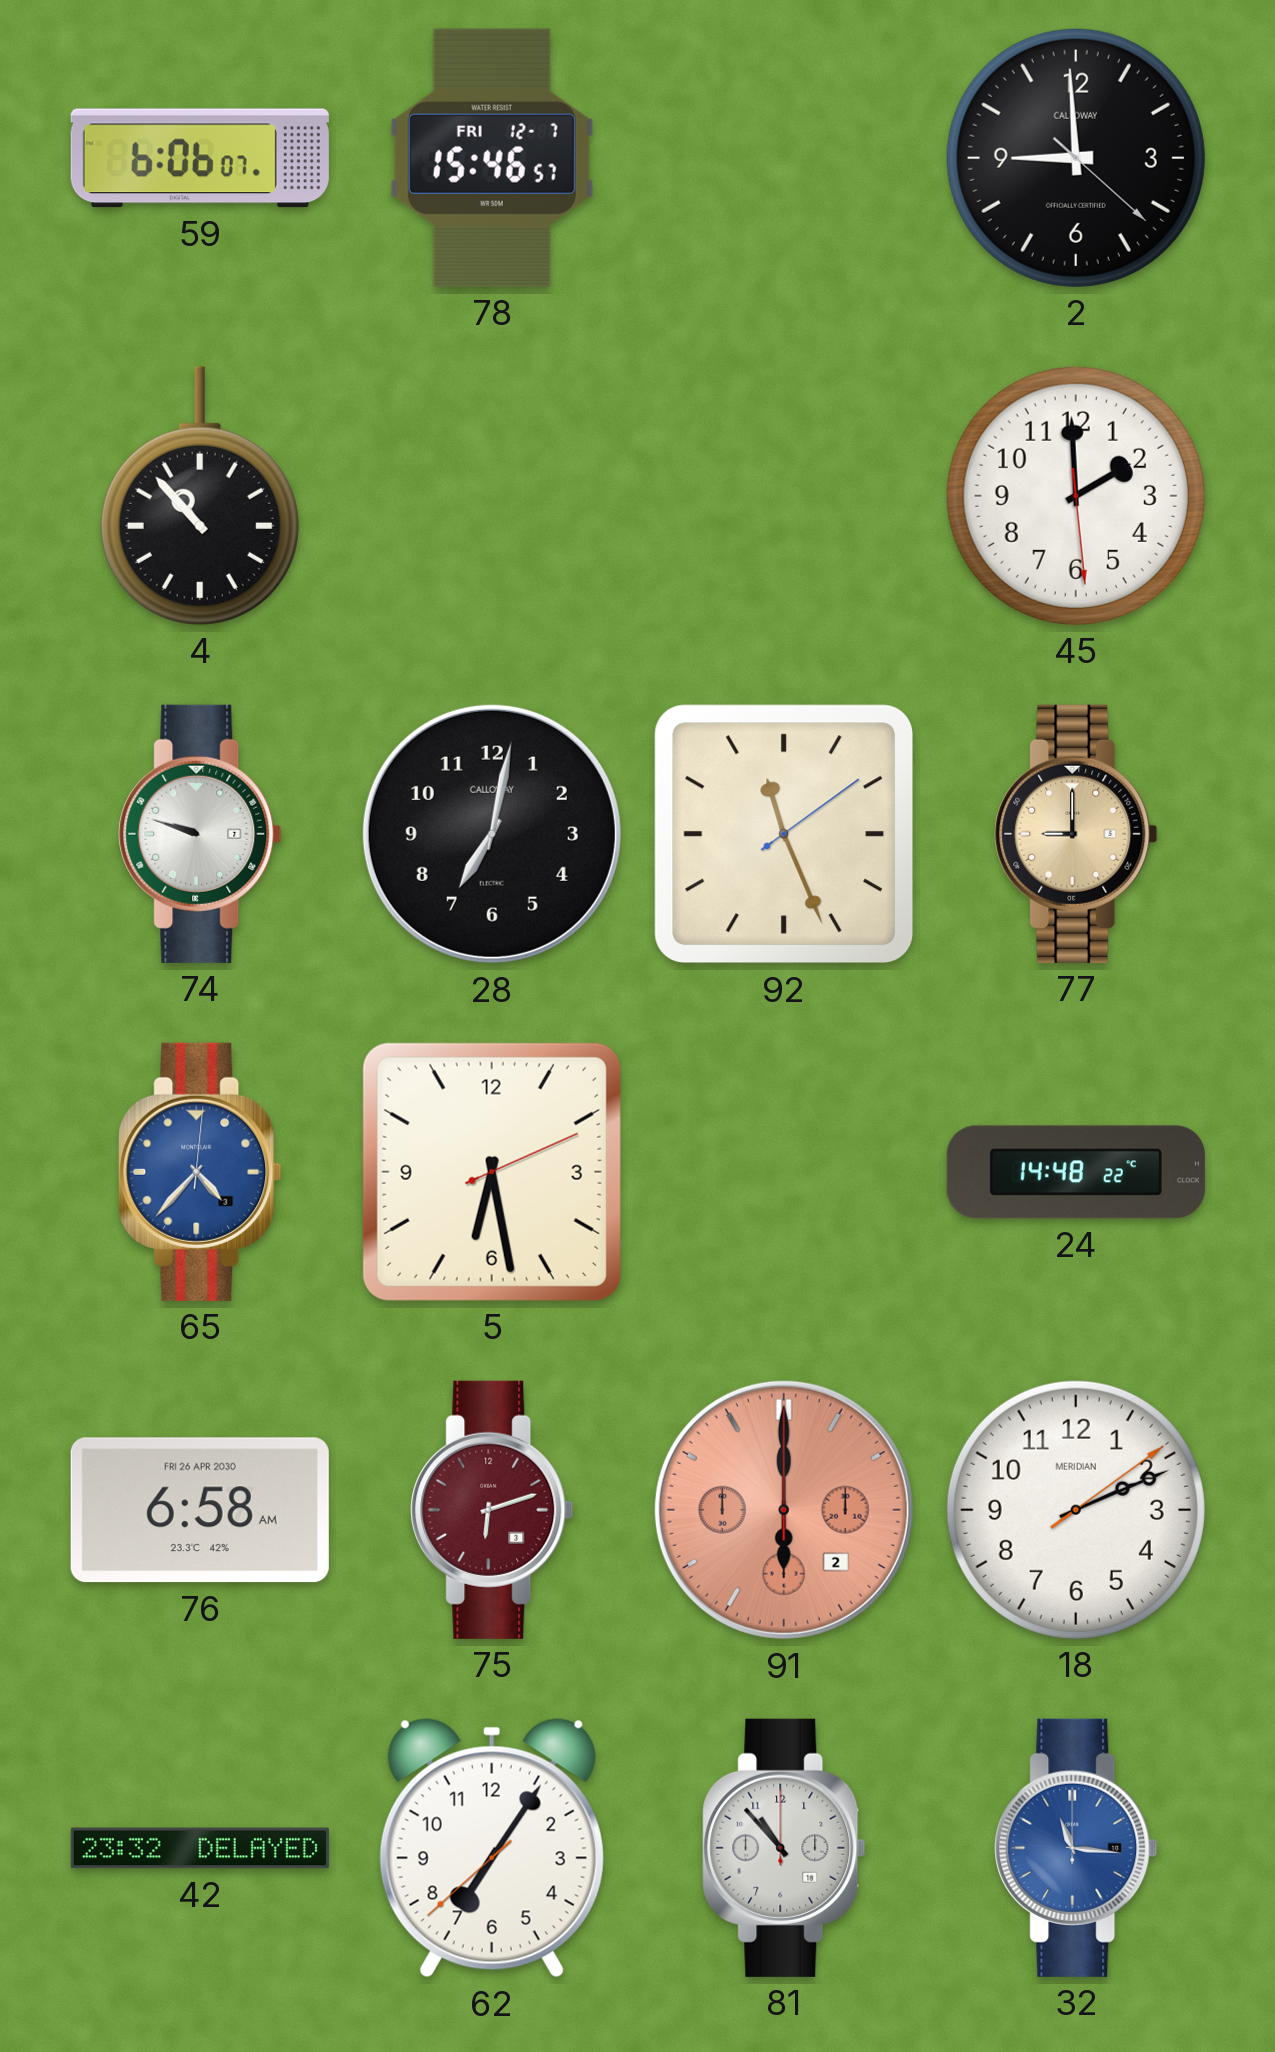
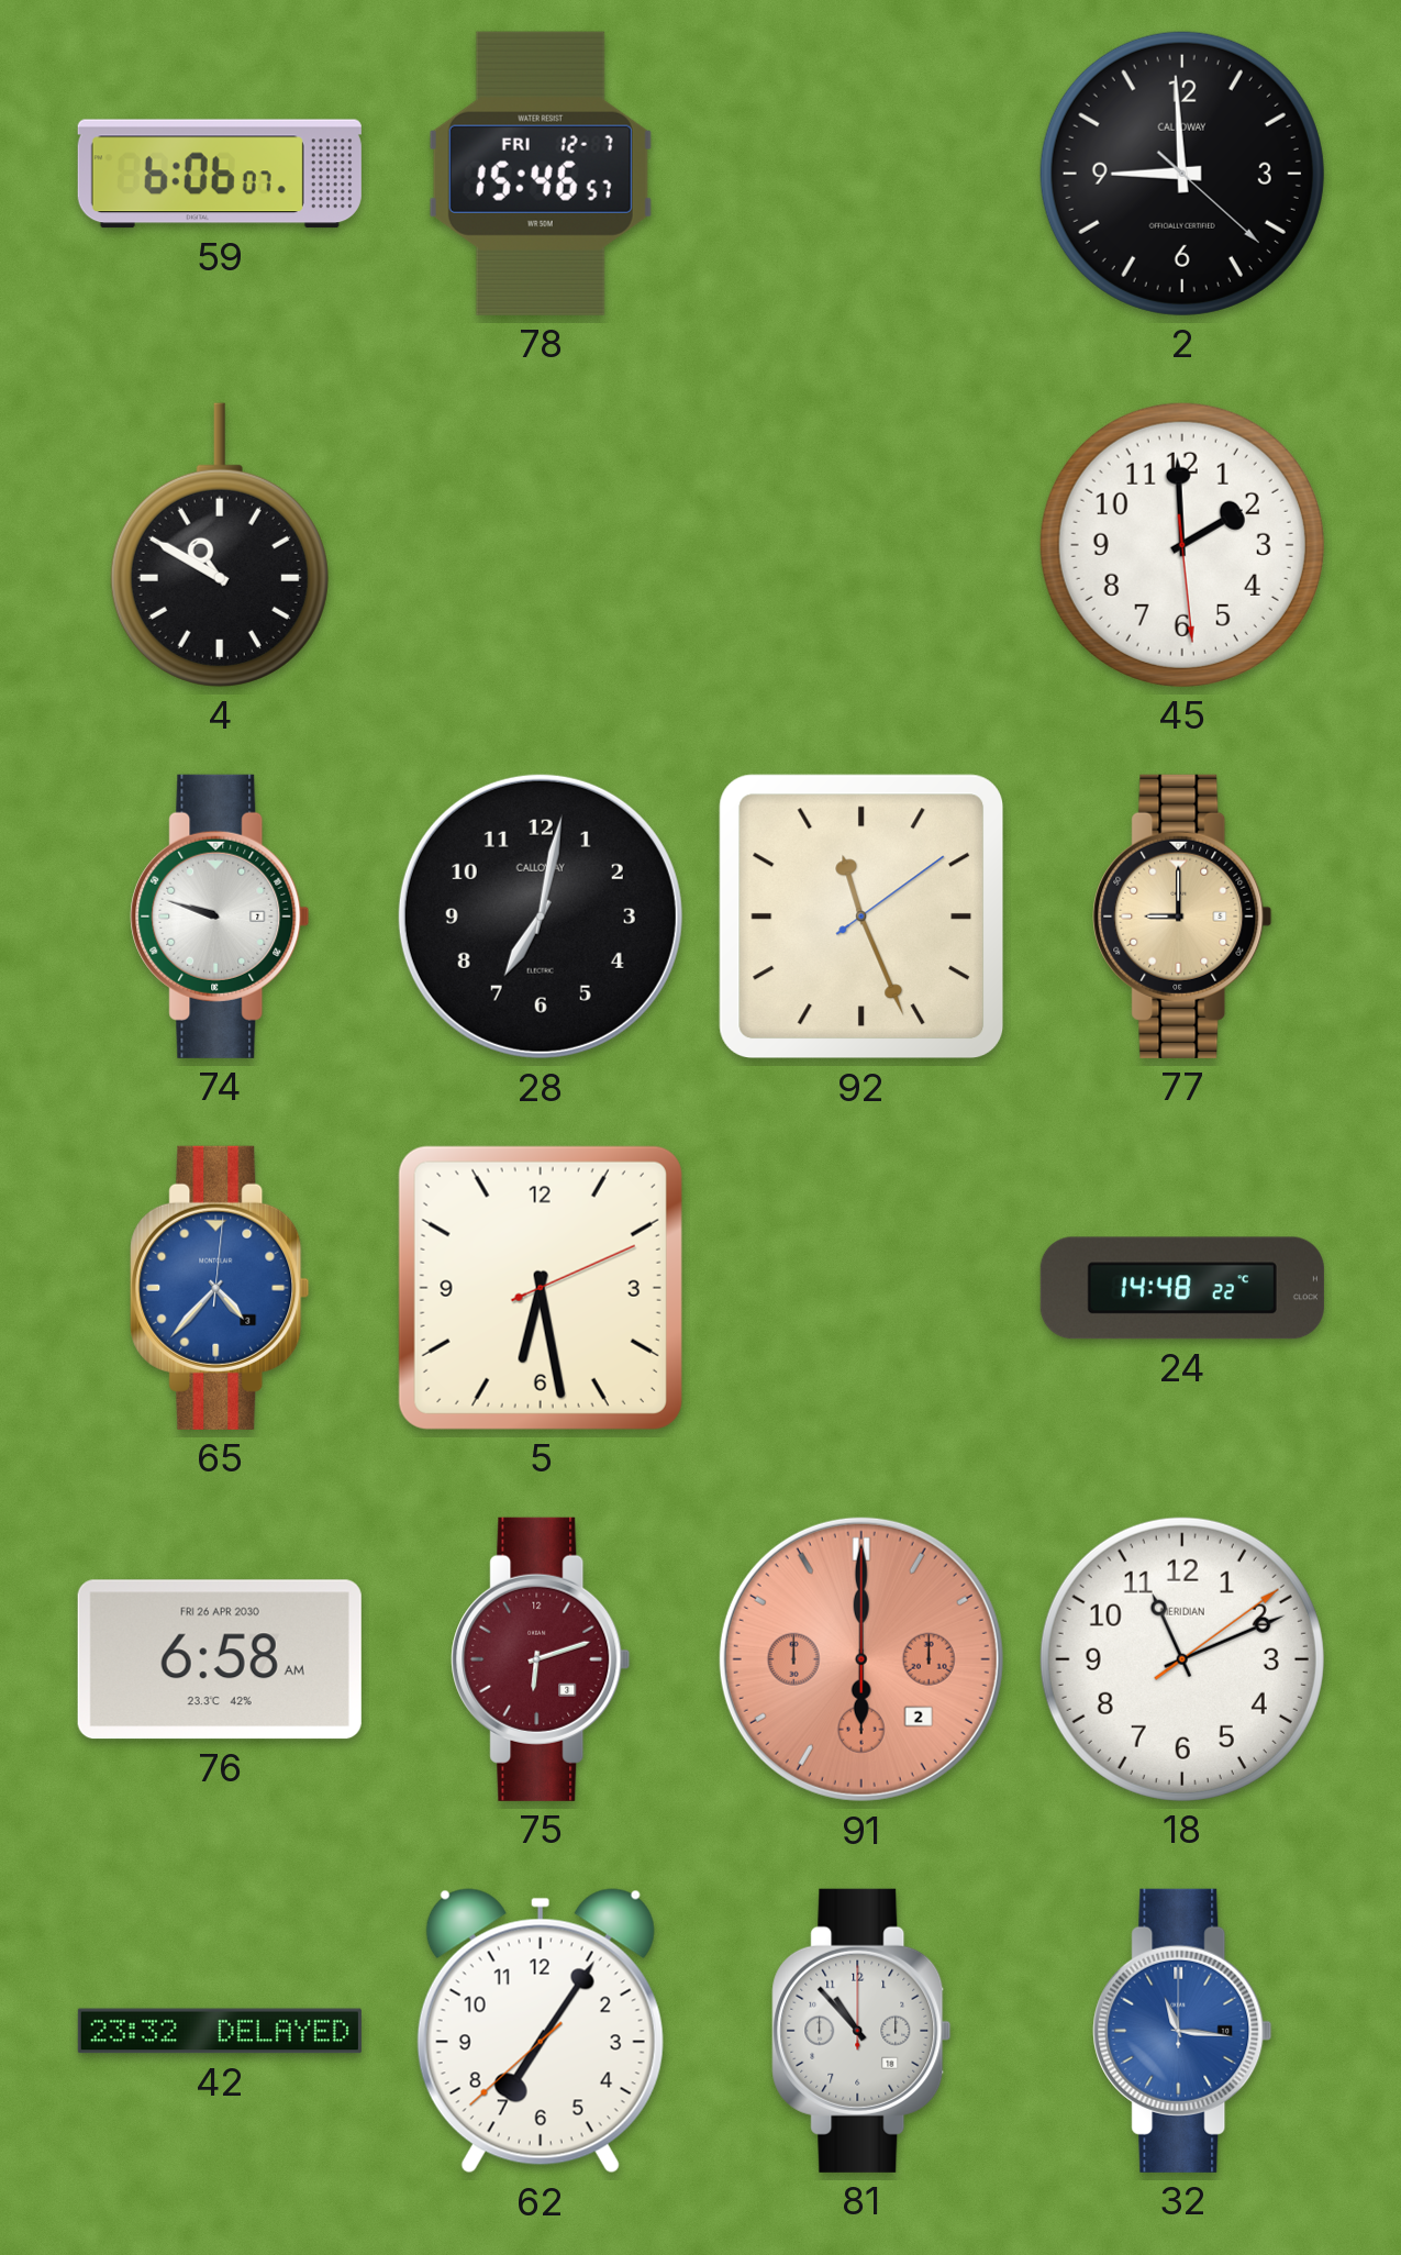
4: 10:53 -> 10:50
18: 2:11 -> 11:11
